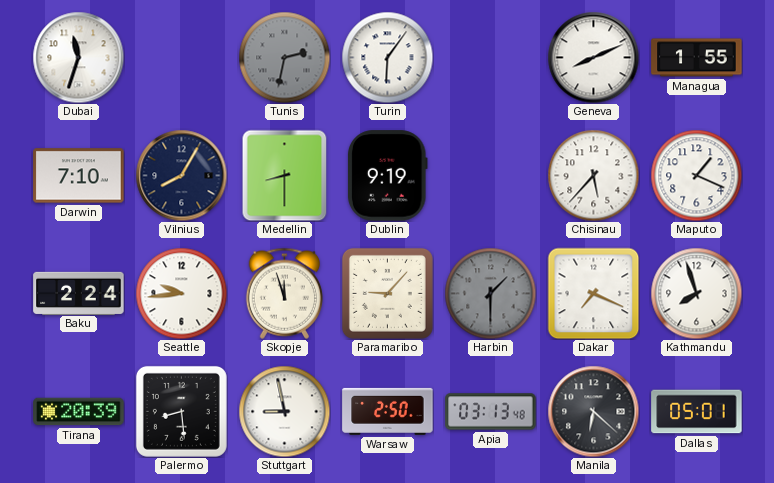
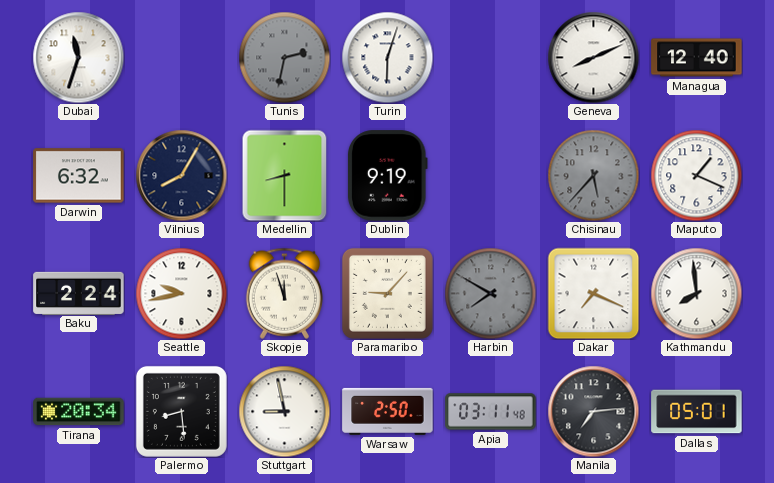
Turin: 6:06 -> 6:03
Managua: 1:55 -> 12:40
Darwin: 7:10 -> 6:32
Chisinau dial: white -> grey
Seattle: 9:44 -> 9:43
Harbin: 1:30 -> 7:50
Kathmandu: 7:57 -> 7:59
Tirana: 20:39 -> 20:34
Apia: 03:13 -> 03:11
Manila: 6:22 -> 7:14
